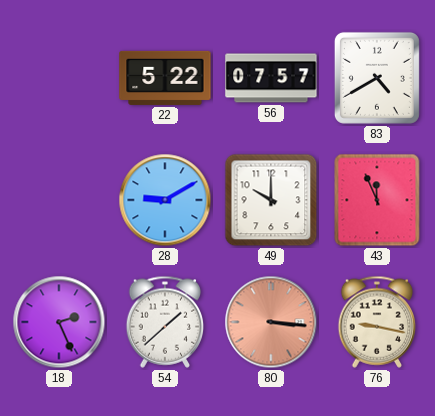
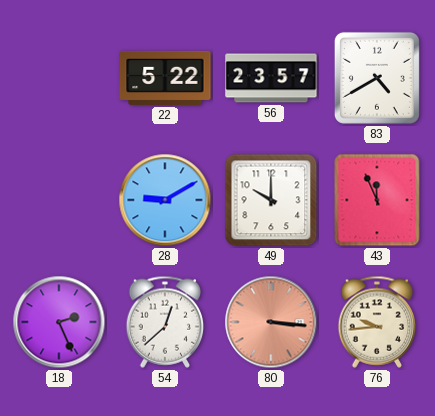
56: 07:57 -> 23:57
54: 1:38 -> 12:38
76: 9:17 -> 9:44
